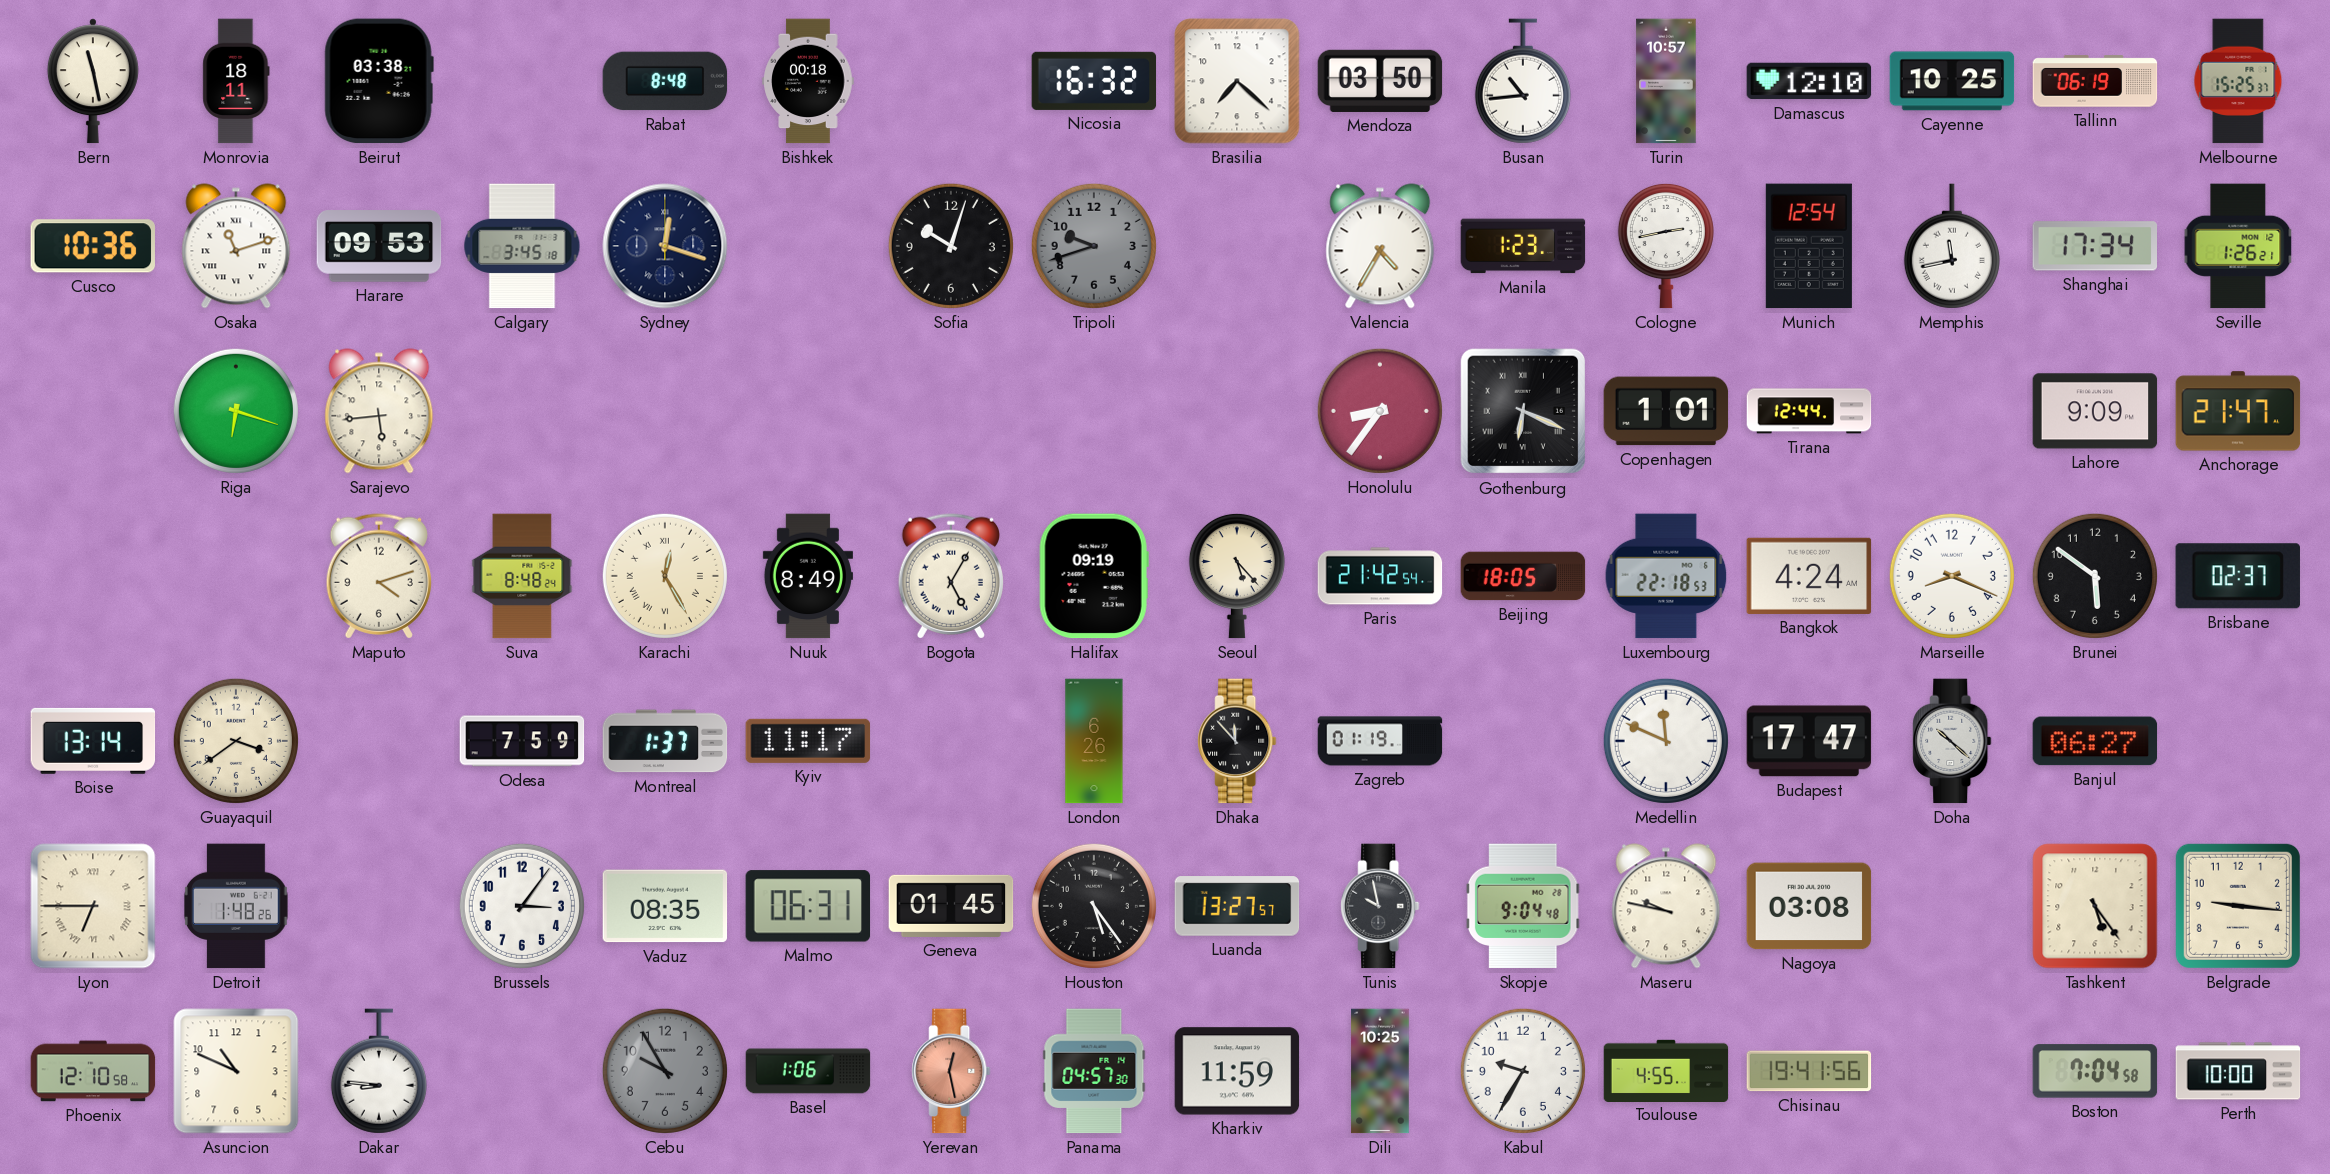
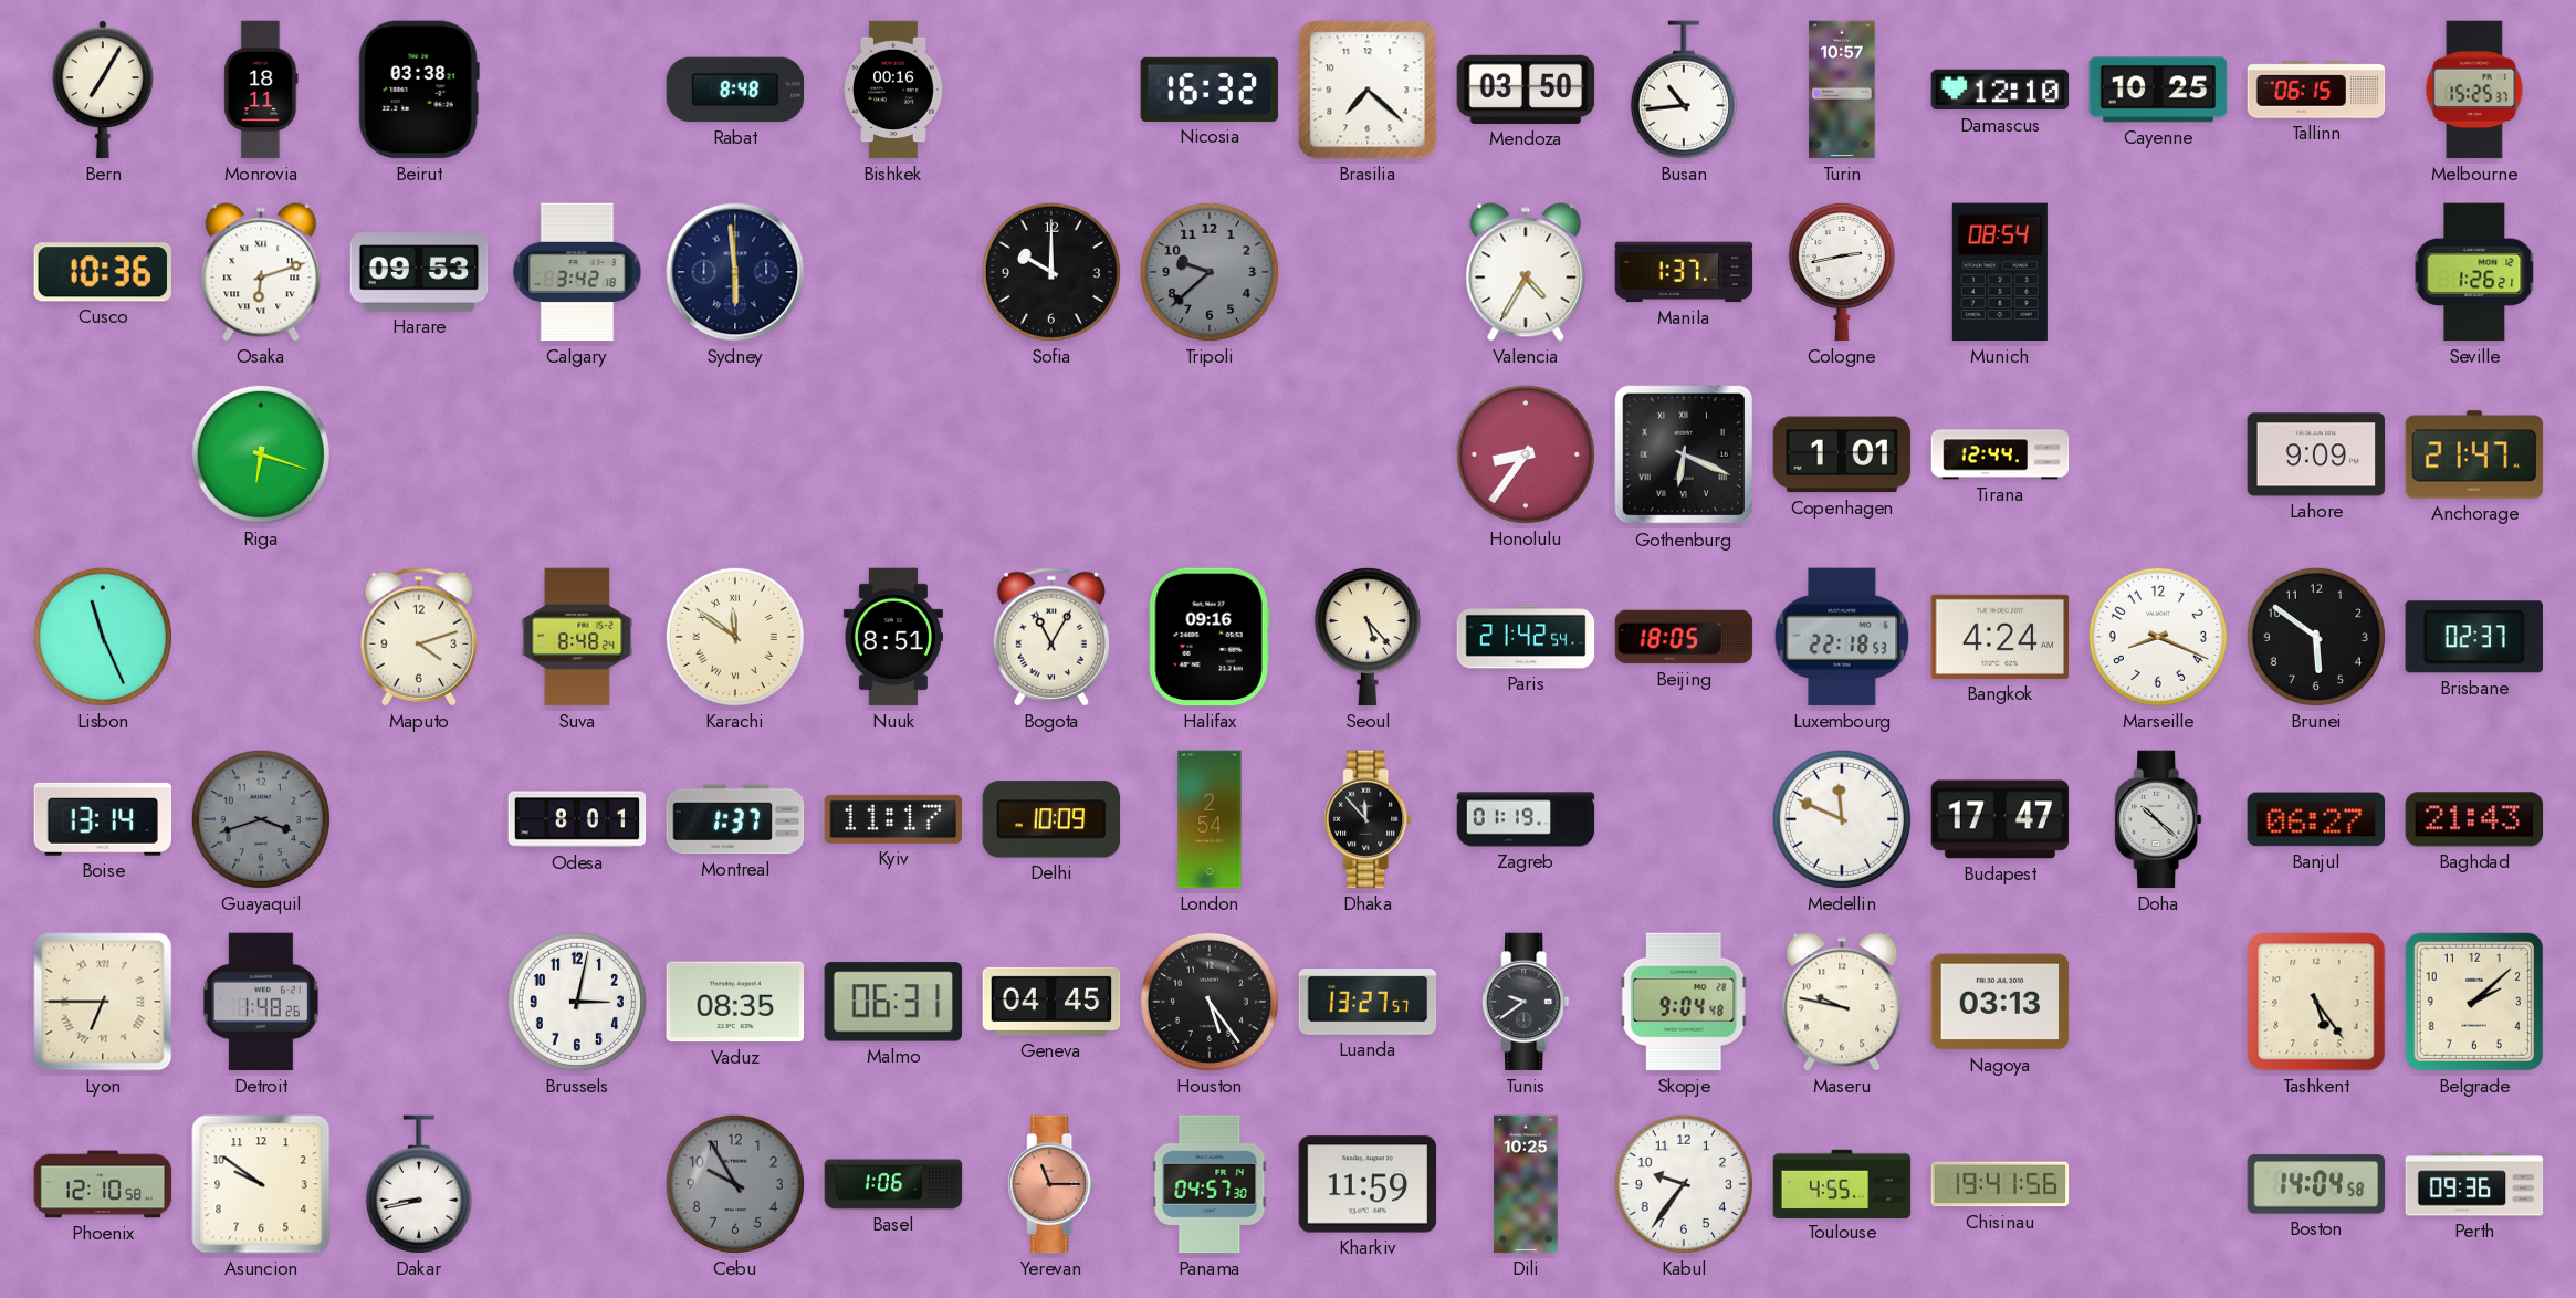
Bern: 11:28 -> 7:05
Bishkek: 00:18 -> 00:16
Tallinn: 06:19 -> 06:15
Osaka: 11:12 -> 6:12
Calgary: 3:45 -> 3:42
Sydney: 12:18 -> 5:59
Sofia: 10:03 -> 10:00
Tripoli: 9:42 -> 9:38
Manila: 1:23 -> 1:37
Munich: 12:54 -> 08:54
Memphis: 11:43 -> none
Shanghai: 17:34 -> none
Sarajevo: 5:44 -> none
Lisbon: none -> 11:26
Karachi: 12:25 -> 11:51
Nuuk: 8:49 -> 8:51
Bogota: 5:05 -> 11:05
Halifax: 09:19 -> 09:16
Guayaquil: 3:39 -> 3:42
Guayaquil dial: cream -> grey
Odesa: 7:59 -> 8:01
Delhi: none -> 10:09
London: 6:26 -> 2:54
Baghdad: none -> 21:43
Brussels: 3:06 -> 3:02
Geneva: 01:45 -> 04:45
Tunis: 9:58 -> 9:39
Nagoya: 03:08 -> 03:13
Belgrade: 9:16 -> 2:08
Asuncion: 10:49 -> 9:51
Dakar: 8:46 -> 8:43
Yerevan: 12:28 -> 11:15
Kabul: 9:35 -> 9:36
Boston: 7:04 -> 14:04
Perth: 10:00 -> 09:36
